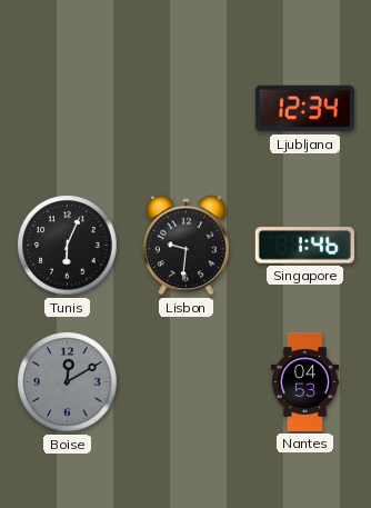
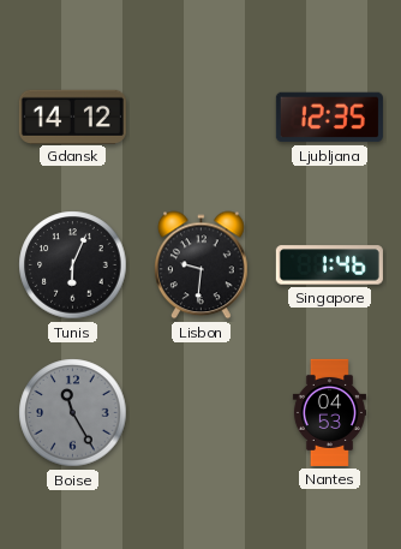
Gdansk: none -> 14:12
Ljubljana: 12:34 -> 12:35
Boise: 12:10 -> 11:25
